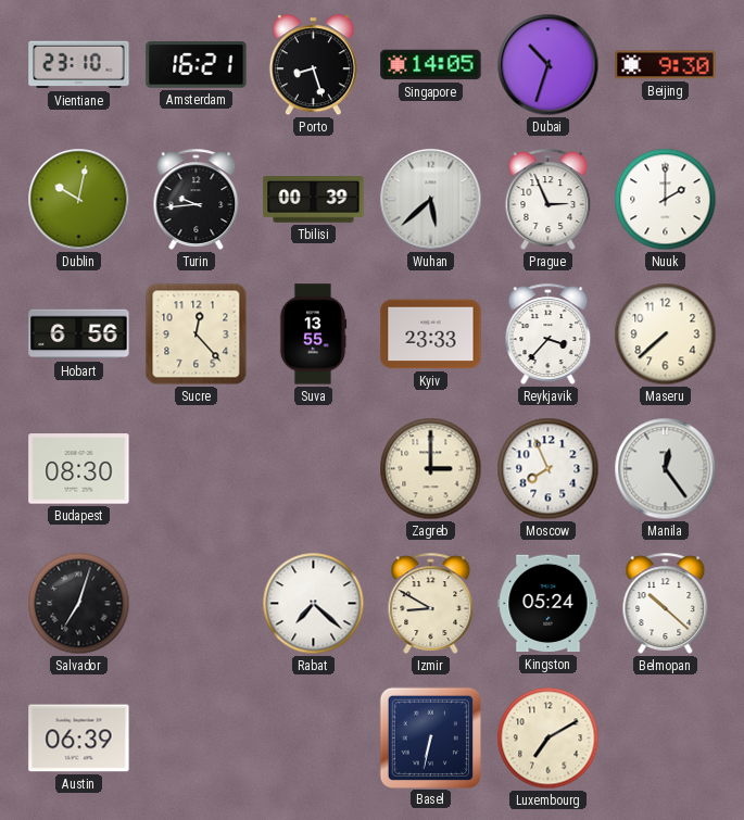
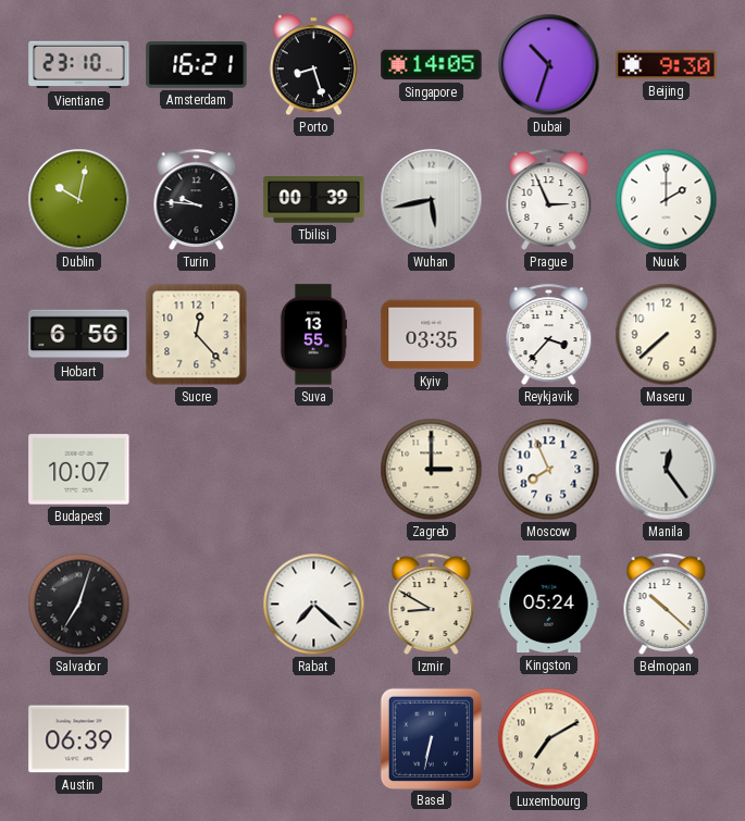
Turin: 9:44 -> 9:46
Wuhan: 5:38 -> 5:43
Kyiv: 23:33 -> 03:35
Budapest: 08:30 -> 10:07
